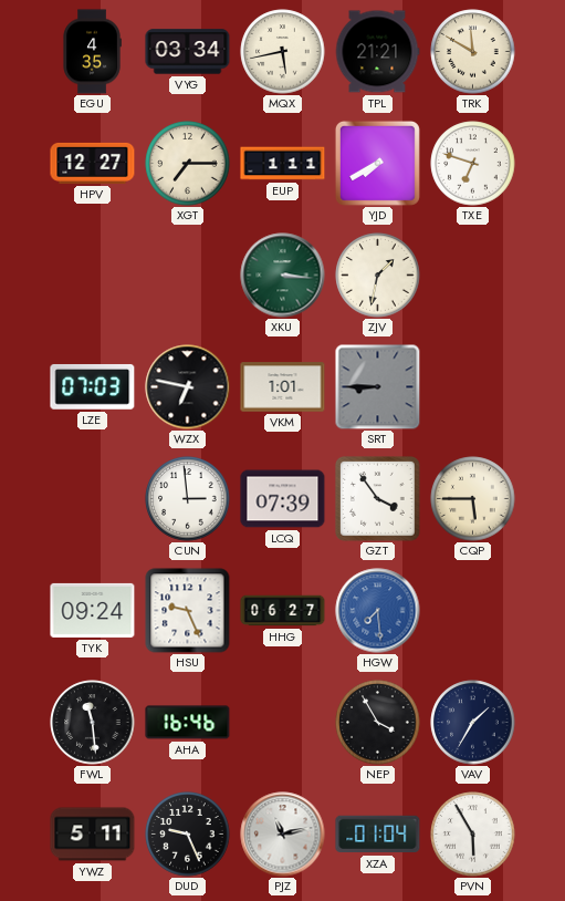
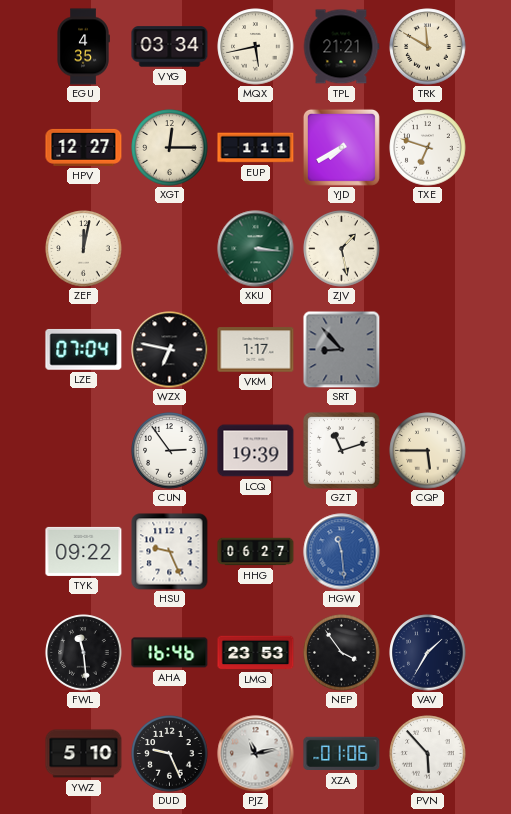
XGT: 7:15 -> 12:15
ZEF: none -> 12:02
ZJV: 1:32 -> 1:28
LZE: 07:03 -> 07:04
VKM: 1:01 -> 1:17
SRT: 8:45 -> 8:53
CUN: 2:59 -> 2:54
LCQ: 07:39 -> 19:39
GZT: 3:54 -> 11:12
TYK: 09:24 -> 09:22
HGW: 7:29 -> 11:29
LMQ: none -> 23:53
NEP: 3:55 -> 3:54
YWZ: 5:11 -> 5:10
XZA: 01:04 -> 01:06
PVN: 5:55 -> 5:53
